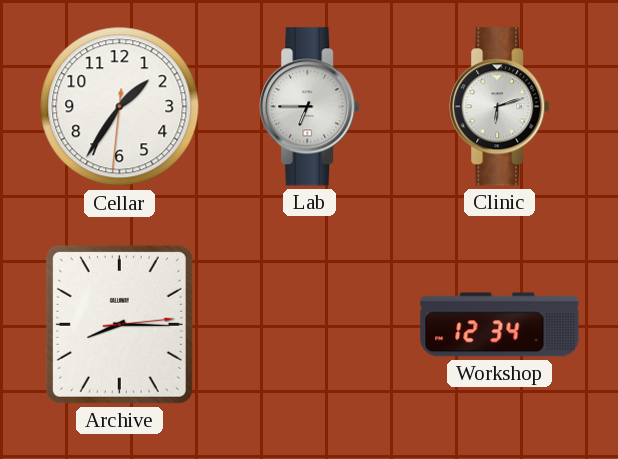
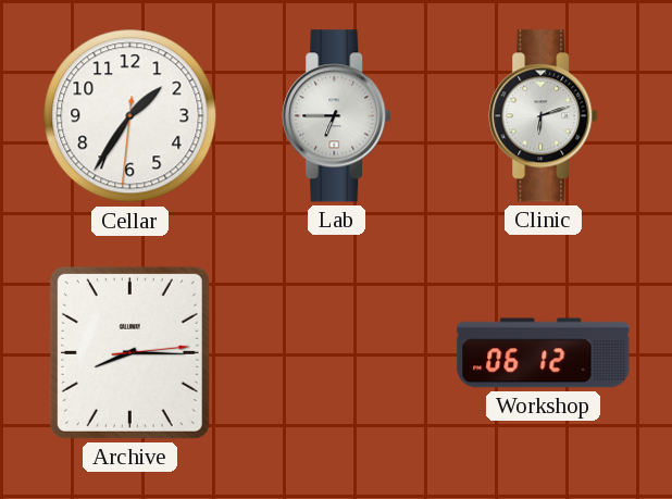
Workshop: 12:34 -> 06:12
